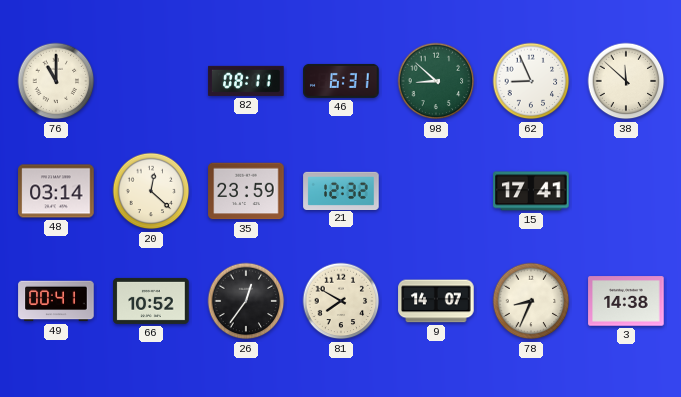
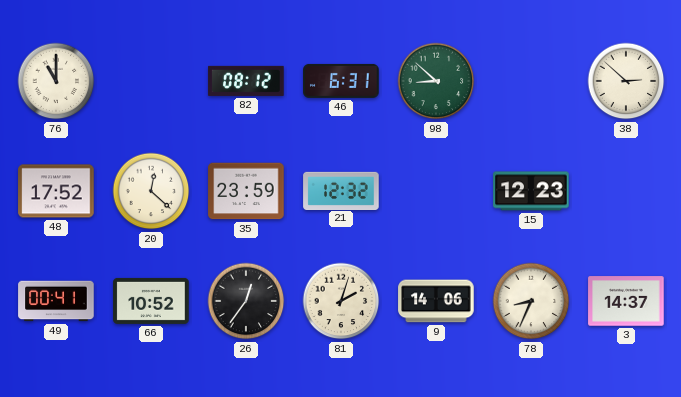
82: 08:11 -> 08:12
62: 8:56 -> none
38: 11:52 -> 2:52
48: 03:14 -> 17:52
15: 17:41 -> 12:23
81: 7:50 -> 2:03
9: 14:07 -> 14:06
3: 14:38 -> 14:37
